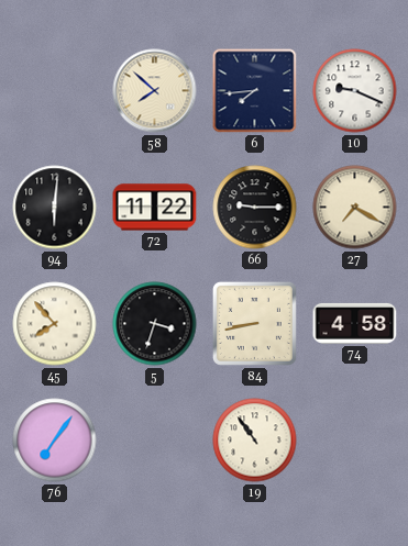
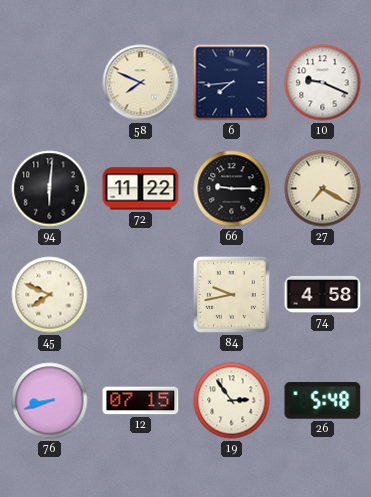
58: 7:52 -> 7:49
45: 7:53 -> 7:49
5: 3:33 -> none
84: 8:43 -> 9:43
76: 7:06 -> 8:42
12: none -> 07:15
19: 10:54 -> 2:54
26: none -> 5:48
